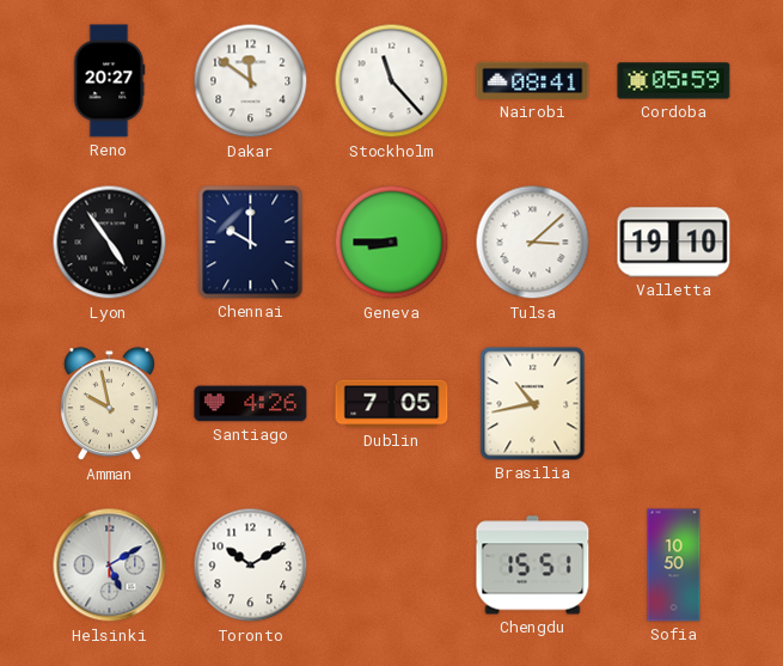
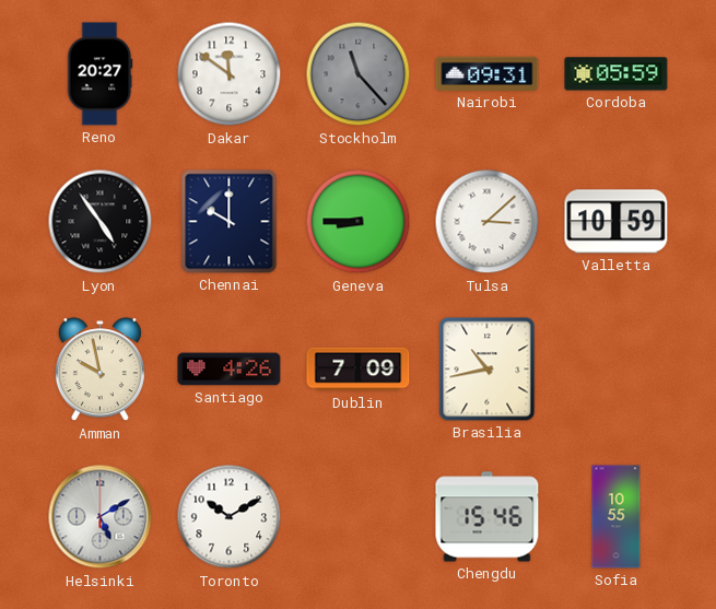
Stockholm dial: white -> grey
Nairobi: 08:41 -> 09:31
Valletta: 19:10 -> 10:59
Dublin: 7:05 -> 7:09
Chengdu: 15:51 -> 15:46
Sofia: 10:50 -> 10:55
